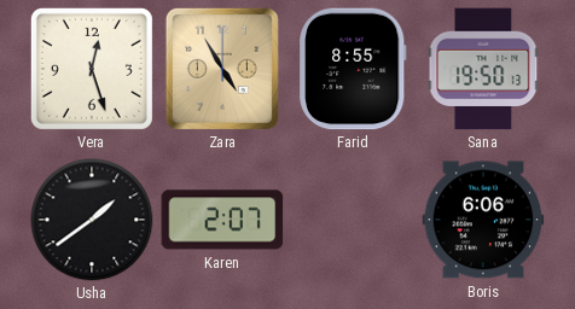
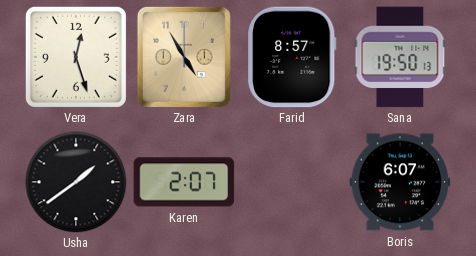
Farid: 8:55 -> 8:57
Boris: 6:06 -> 6:07
